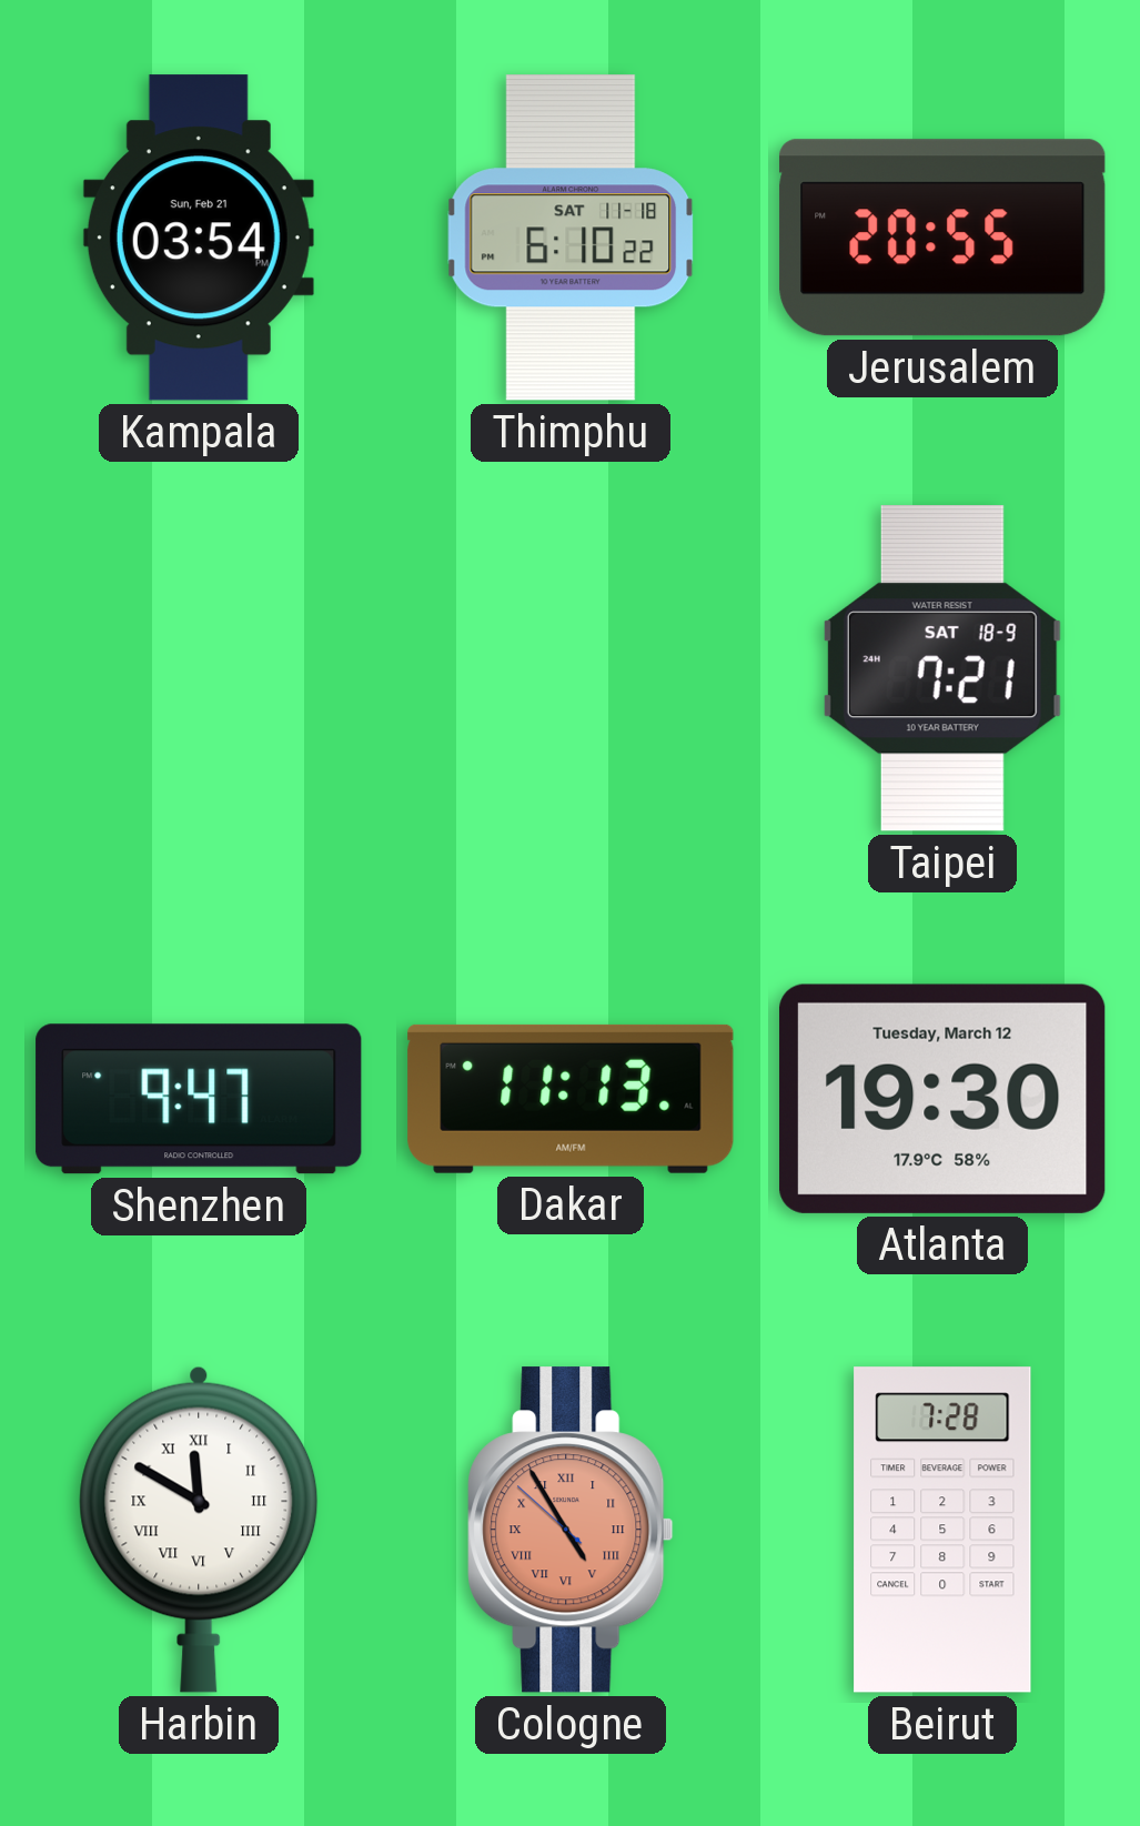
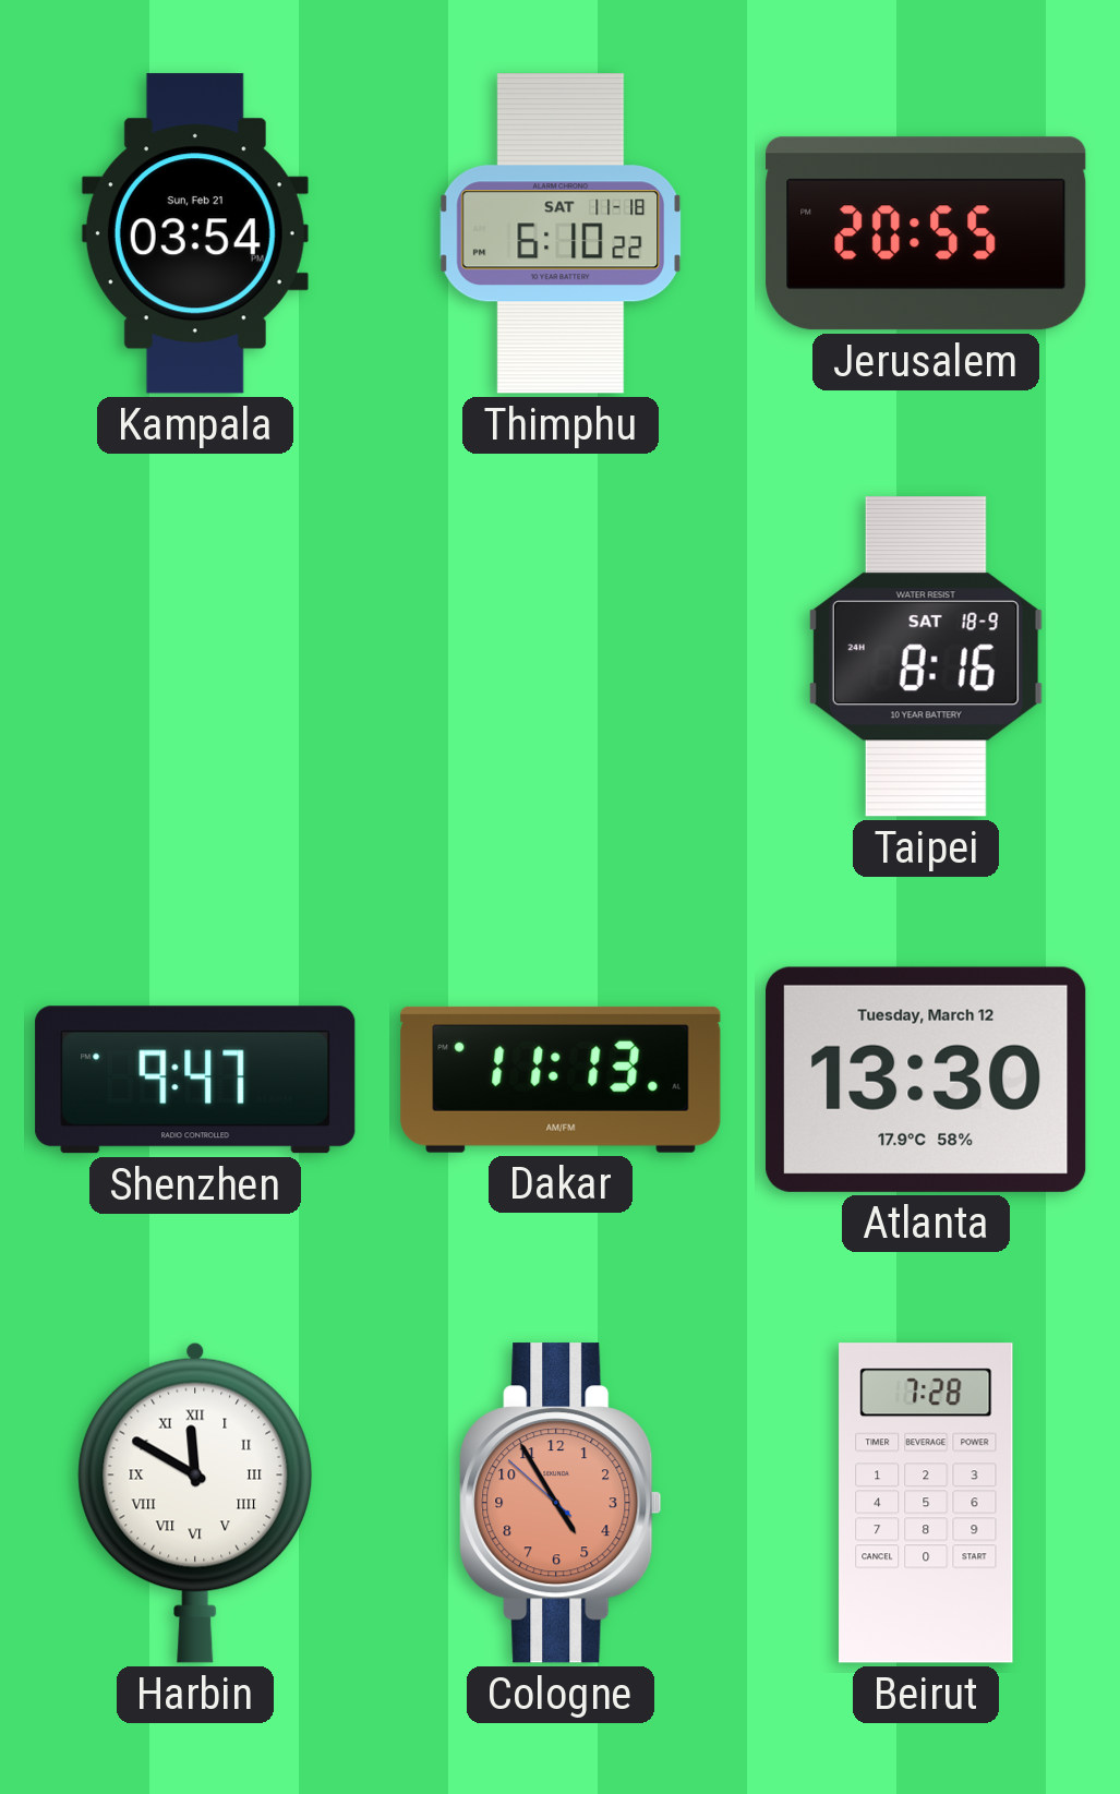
Taipei: 7:21 -> 8:16
Atlanta: 19:30 -> 13:30
Cologne numerals: Roman -> Arabic
